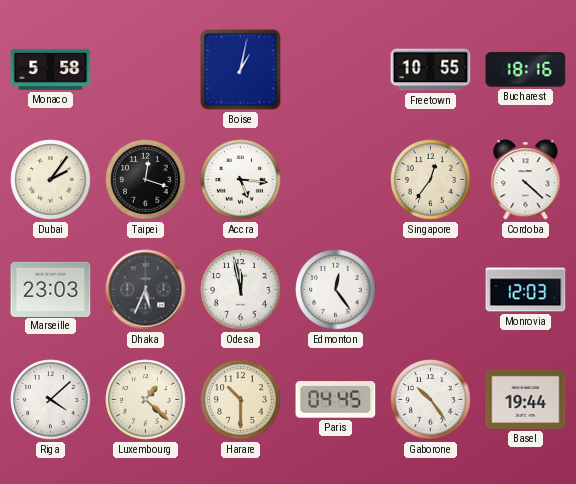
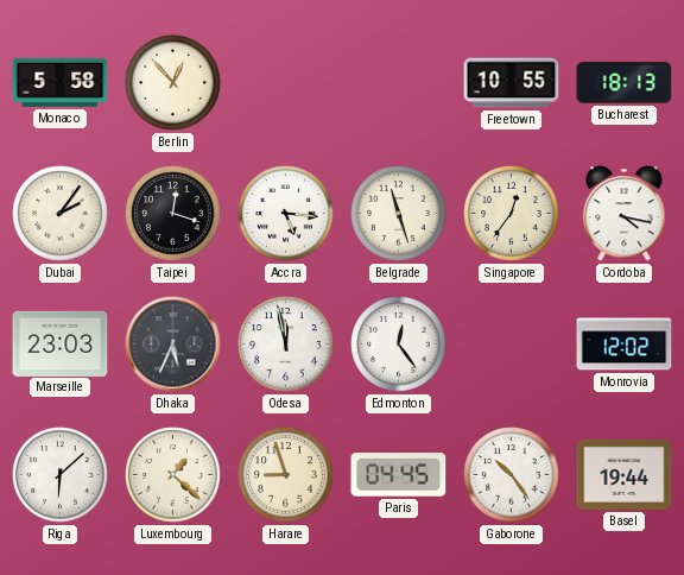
Berlin: none -> 12:53
Boise: 1:02 -> none
Bucharest: 18:16 -> 18:13
Belgrade: none -> 11:27
Cordoba: 4:22 -> 4:17
Monrovia: 12:03 -> 12:02
Riga: 4:08 -> 6:08
Harare: 10:30 -> 8:57
